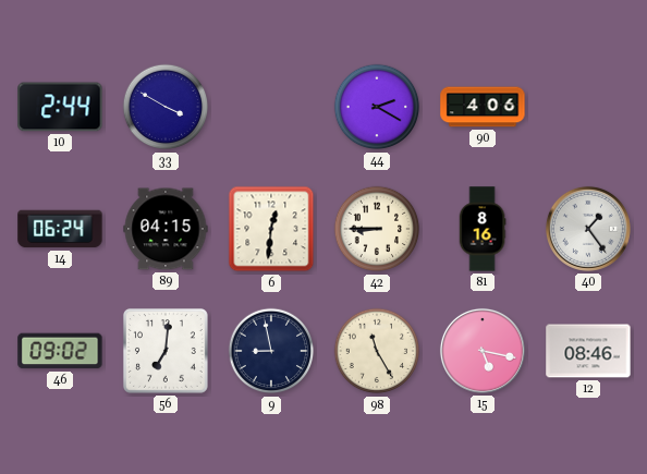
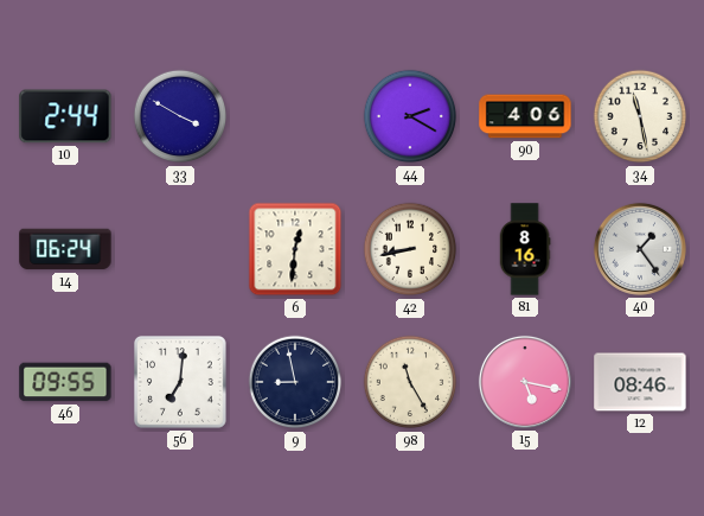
34: none -> 11:28
89: 04:15 -> none
42: 8:45 -> 8:43
46: 09:02 -> 09:55
